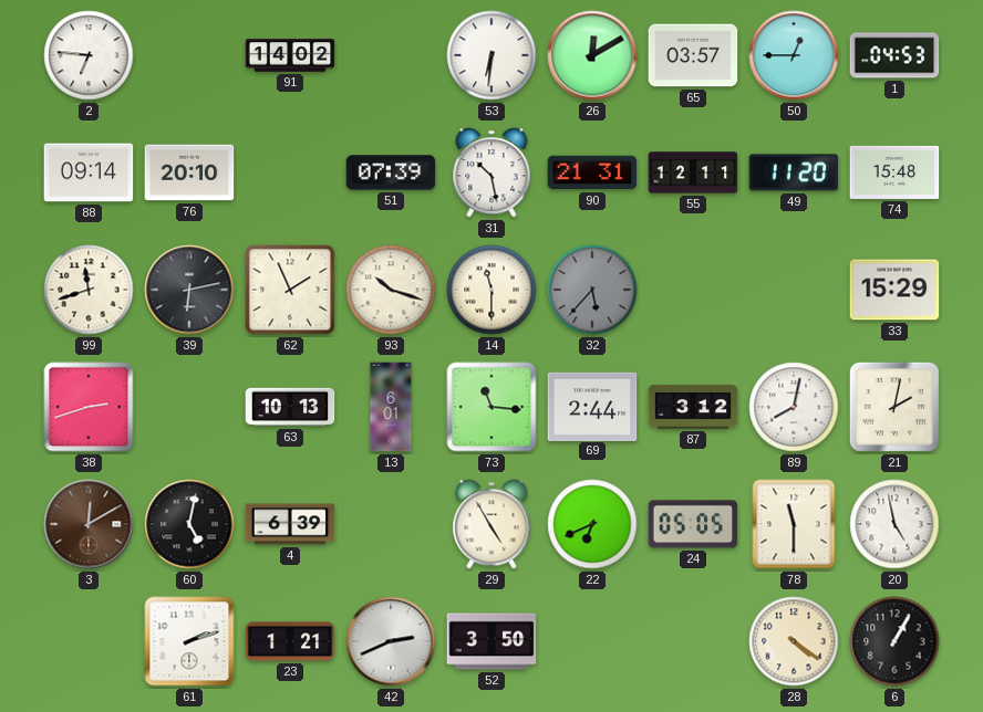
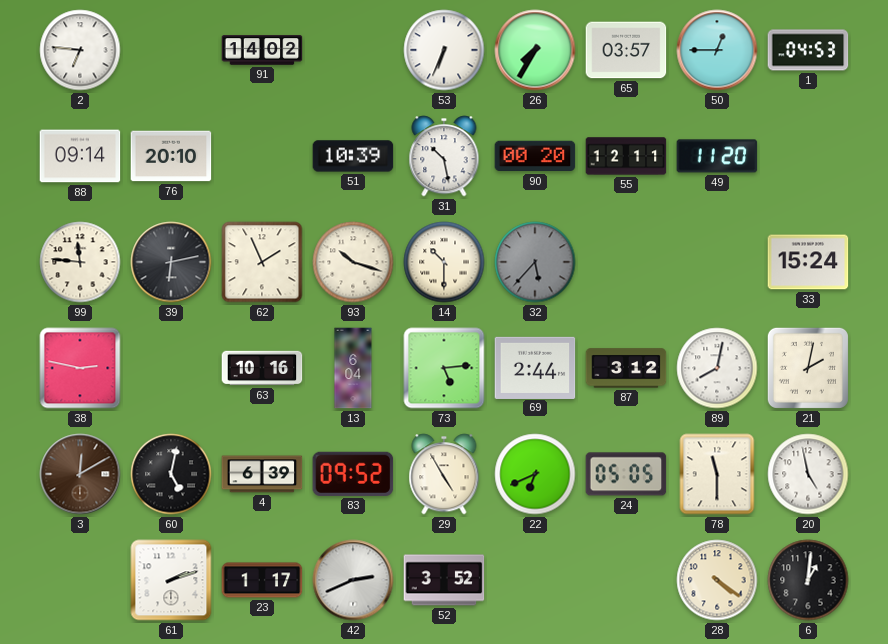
53: 6:31 -> 6:34
26: 12:10 -> 7:35
51: 07:39 -> 10:39
90: 21:31 -> 00:20
74: 15:48 -> none
99: 11:42 -> 11:46
14: 11:30 -> 10:30
33: 15:29 -> 15:24
38: 2:42 -> 2:47
63: 10:13 -> 10:16
13: 6:01 -> 6:04
73: 11:16 -> 5:14
83: none -> 09:52
23: 1:21 -> 1:17
52: 3:50 -> 3:52
6: 1:05 -> 1:01
